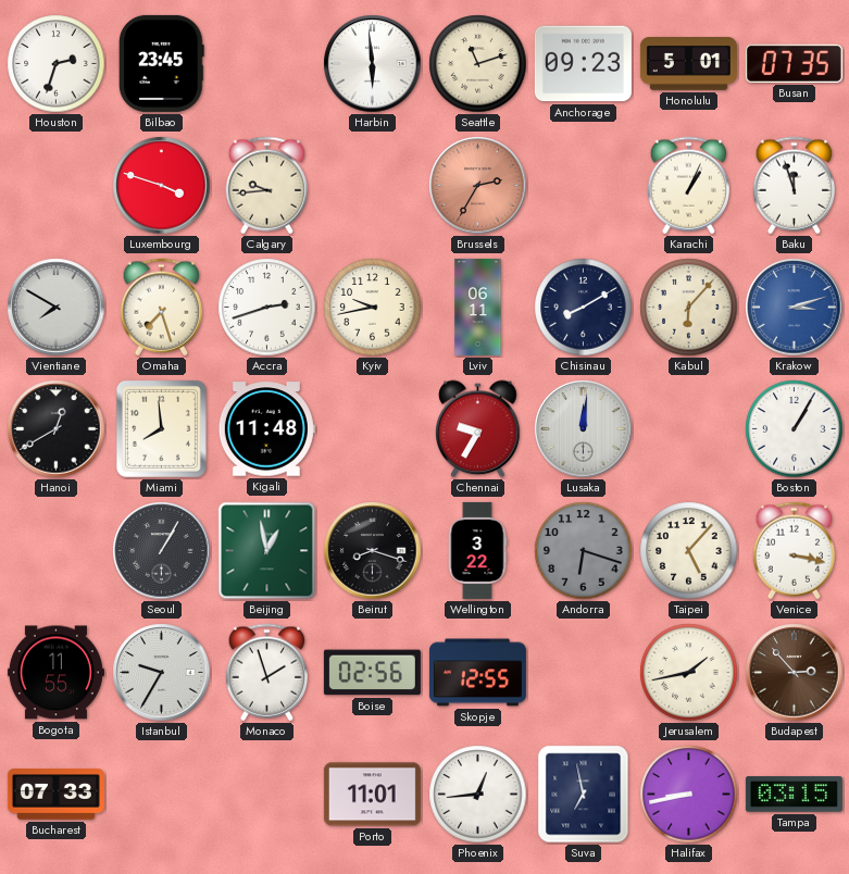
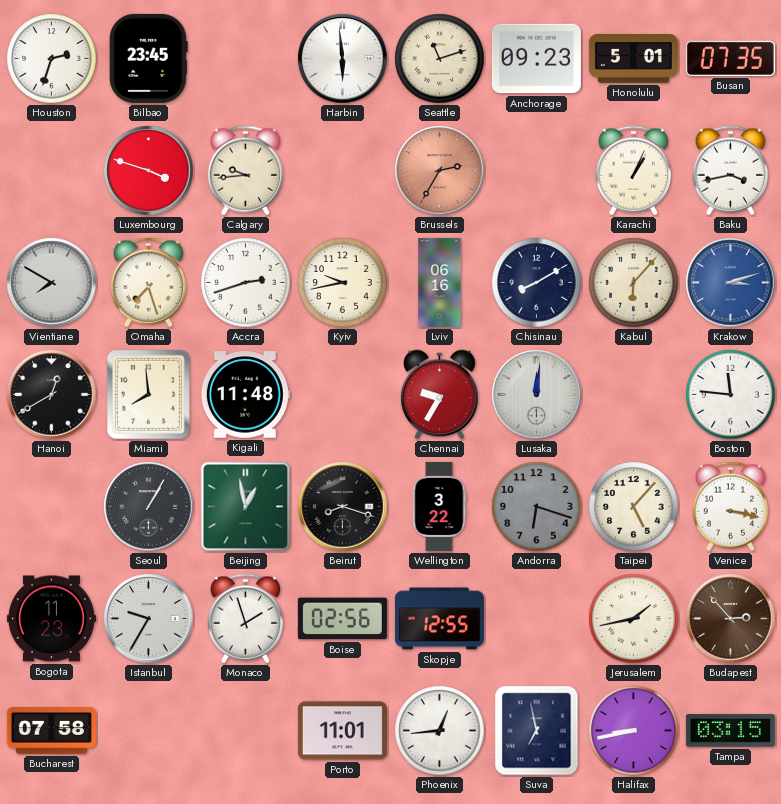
Baku: 11:57 -> 3:43
Lviv: 06:11 -> 06:16
Boston: 1:05 -> 11:46
Bogota: 11:55 -> 11:23
Bucharest: 07:33 -> 07:58
